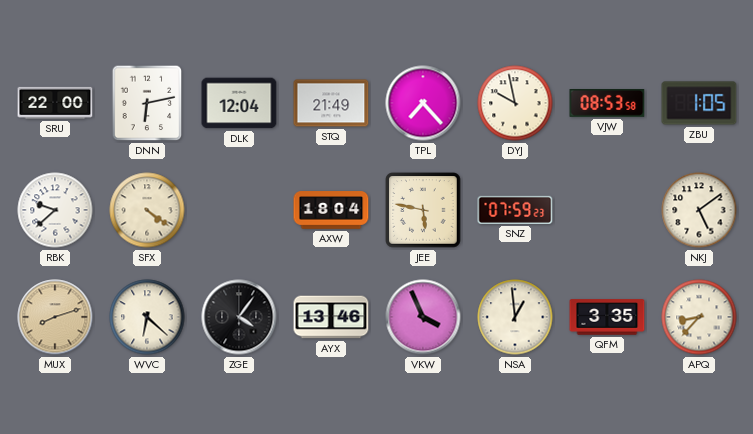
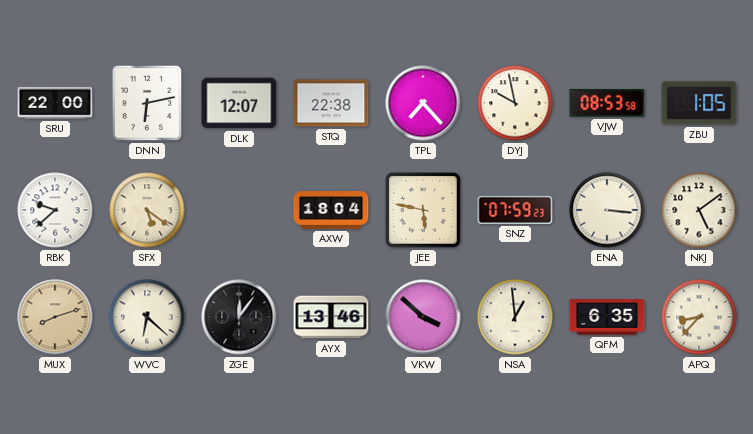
DLK: 12:04 -> 12:07
STQ: 21:49 -> 22:38
SFX: 4:21 -> 5:21
ENA: none -> 3:16
ZGE: 4:06 -> 12:06
VKW: 3:56 -> 3:52
QFM: 3:35 -> 6:35
